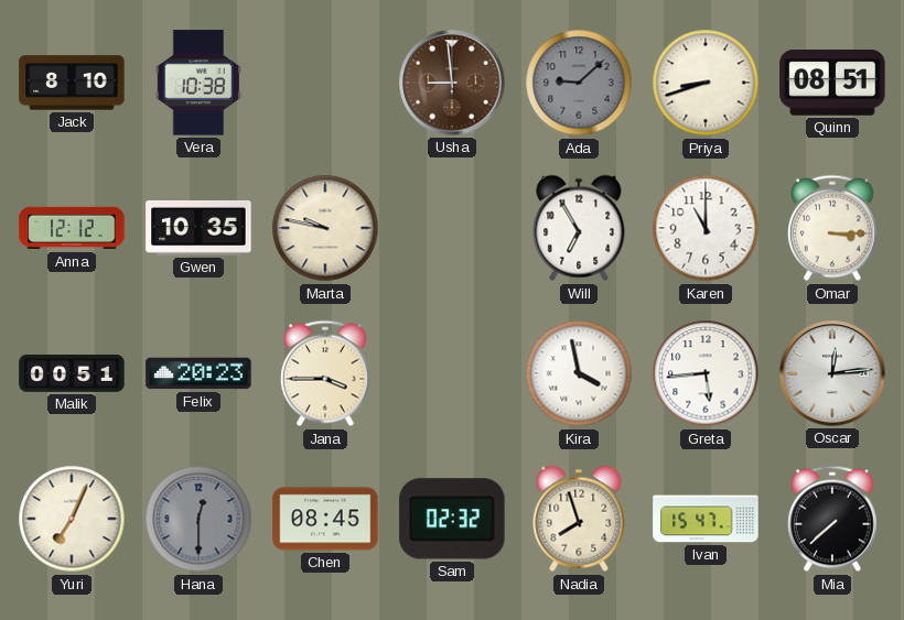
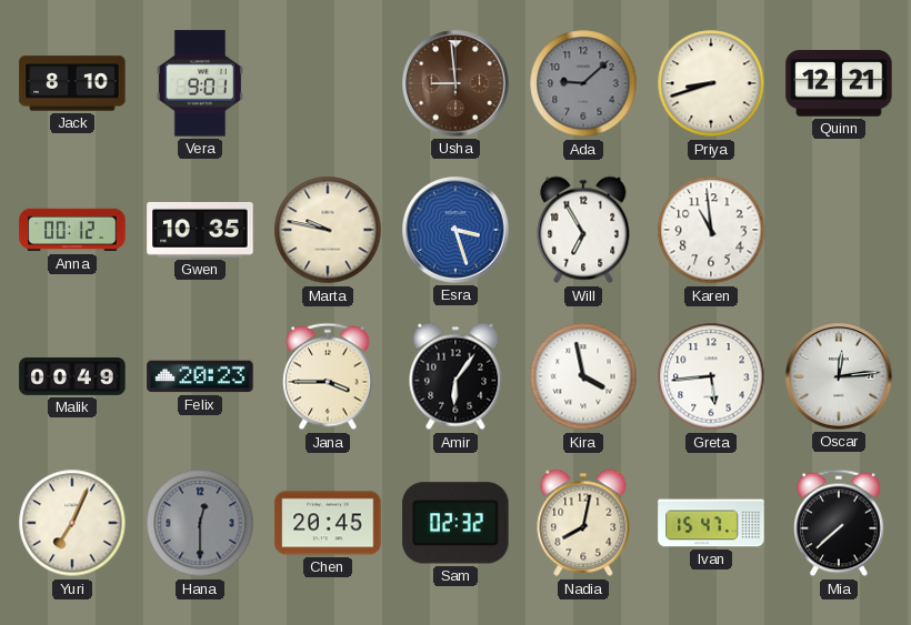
Vera: 10:38 -> 9:01
Quinn: 08:51 -> 12:21
Anna: 12:12 -> 00:12
Esra: none -> 3:27
Karen: 11:00 -> 10:59
Omar: 3:15 -> none
Malik: 00:51 -> 00:49
Amir: none -> 6:06
Chen: 08:45 -> 20:45
Nadia: 7:57 -> 8:02
